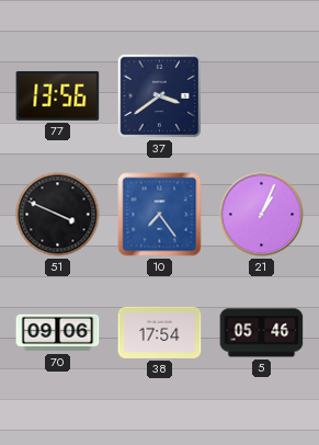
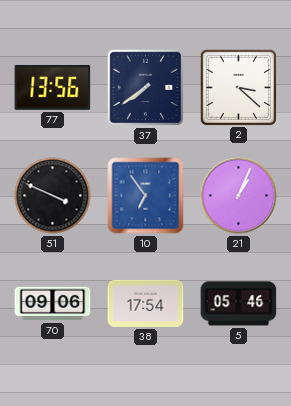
37: 3:39 -> 7:39
2: none -> 3:22
10: 7:24 -> 6:54
